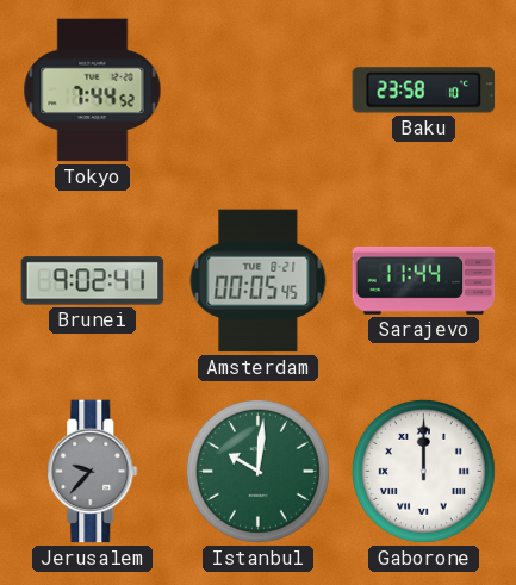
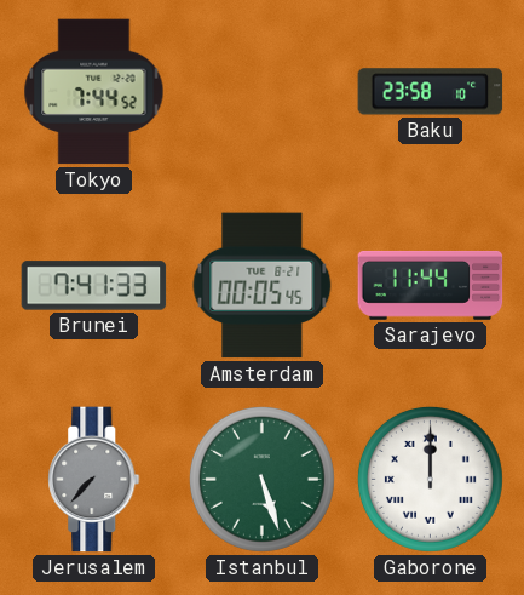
Brunei: 9:02 -> 7:41
Jerusalem: 9:37 -> 7:37
Istanbul: 10:01 -> 5:27
